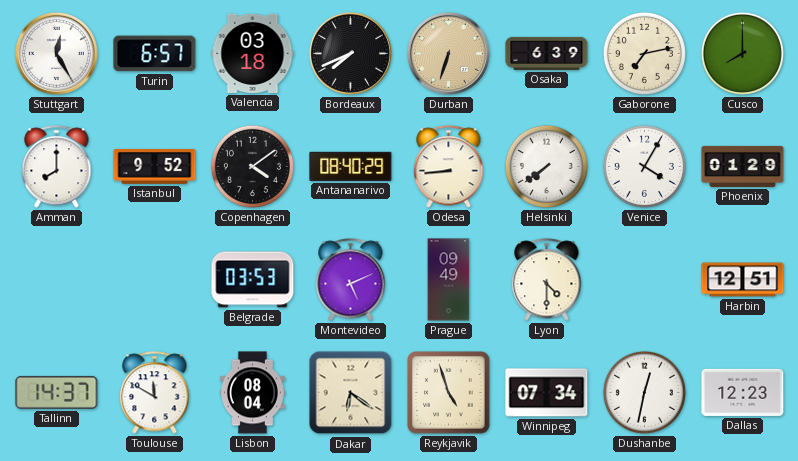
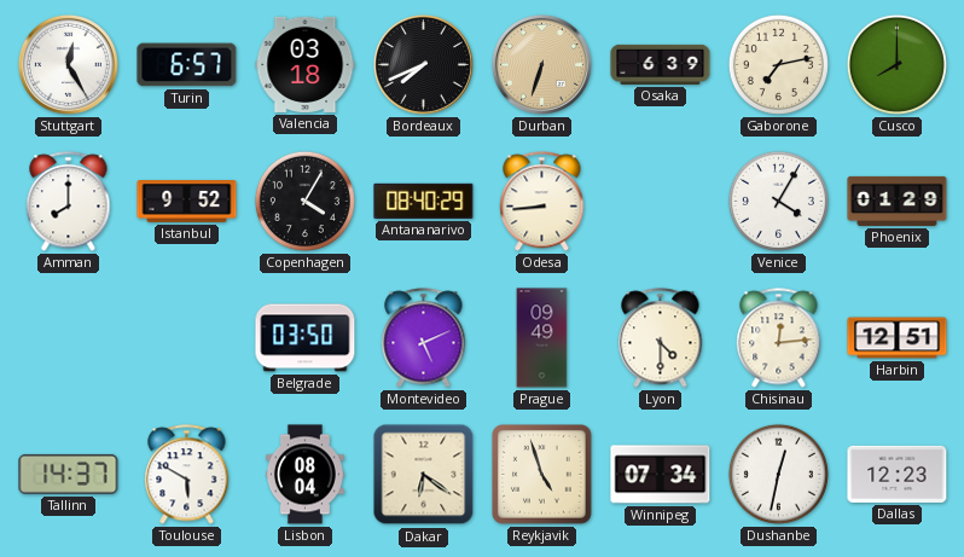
Copenhagen: 4:09 -> 4:05
Helsinki: 7:39 -> none
Belgrade: 03:53 -> 03:50
Chisinau: none -> 12:14
Toulouse: 11:50 -> 5:50
